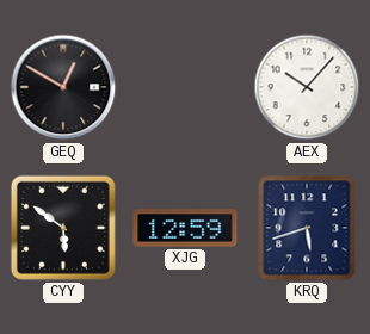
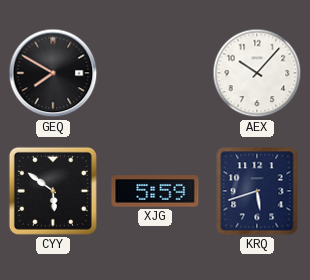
GEQ: 12:50 -> 7:50
XJG: 12:59 -> 5:59
